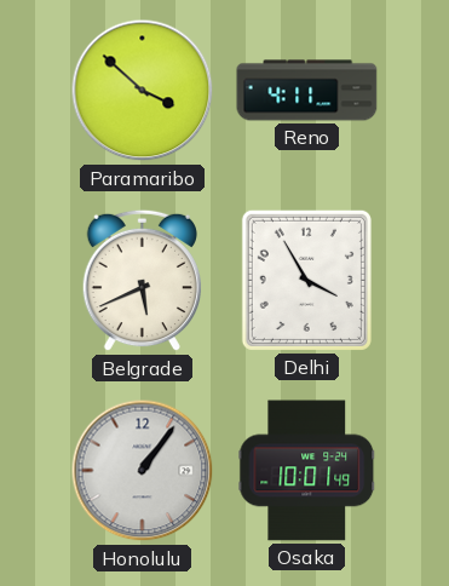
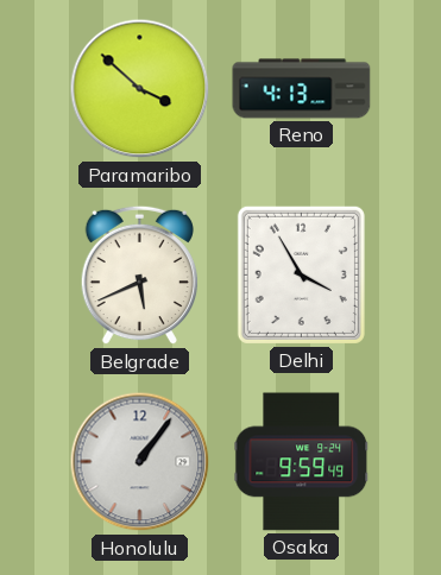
Reno: 4:11 -> 4:13
Osaka: 10:01 -> 9:59
